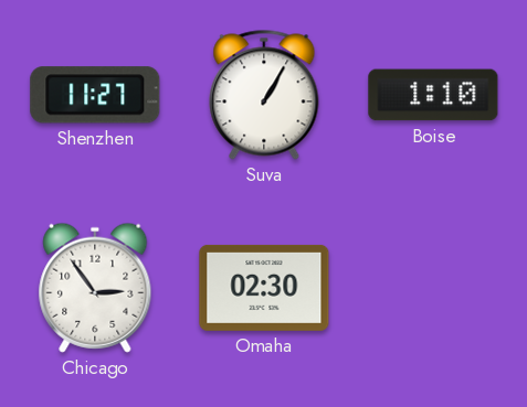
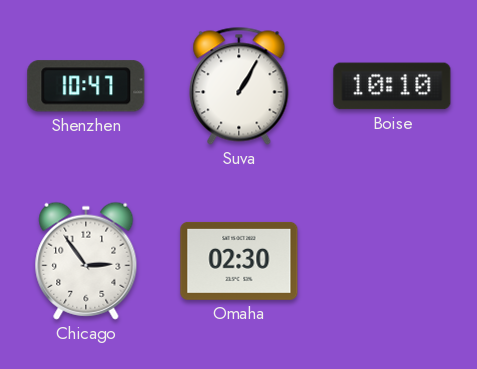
Shenzhen: 11:27 -> 10:47
Boise: 1:10 -> 10:10
